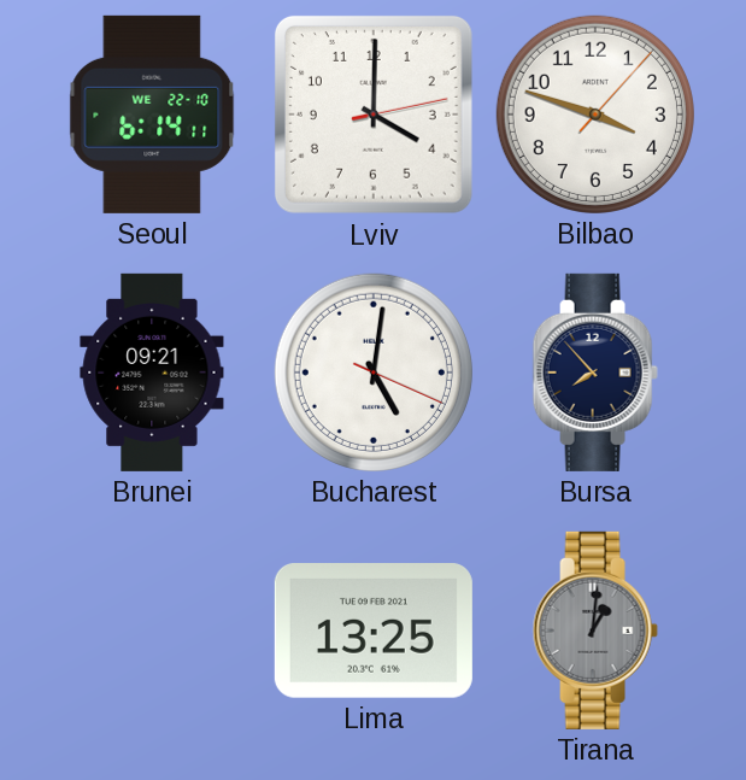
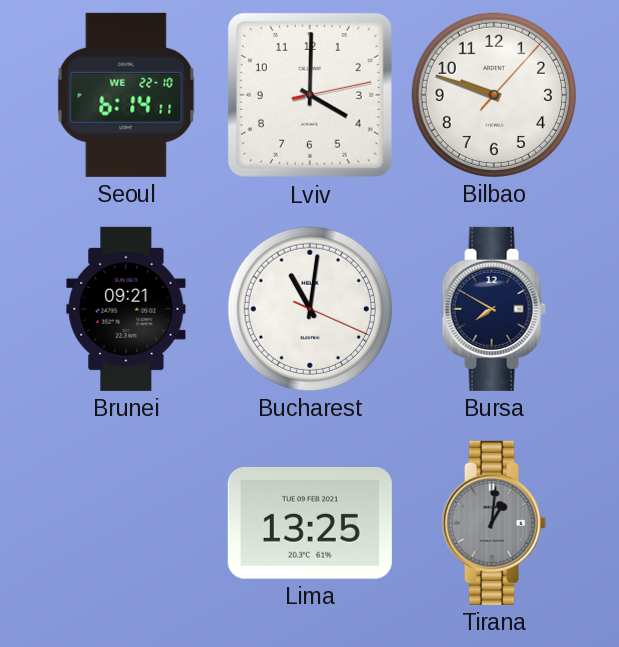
Bilbao: 3:48 -> 9:48
Bucharest: 5:01 -> 11:01
Bursa: 7:53 -> 7:50
